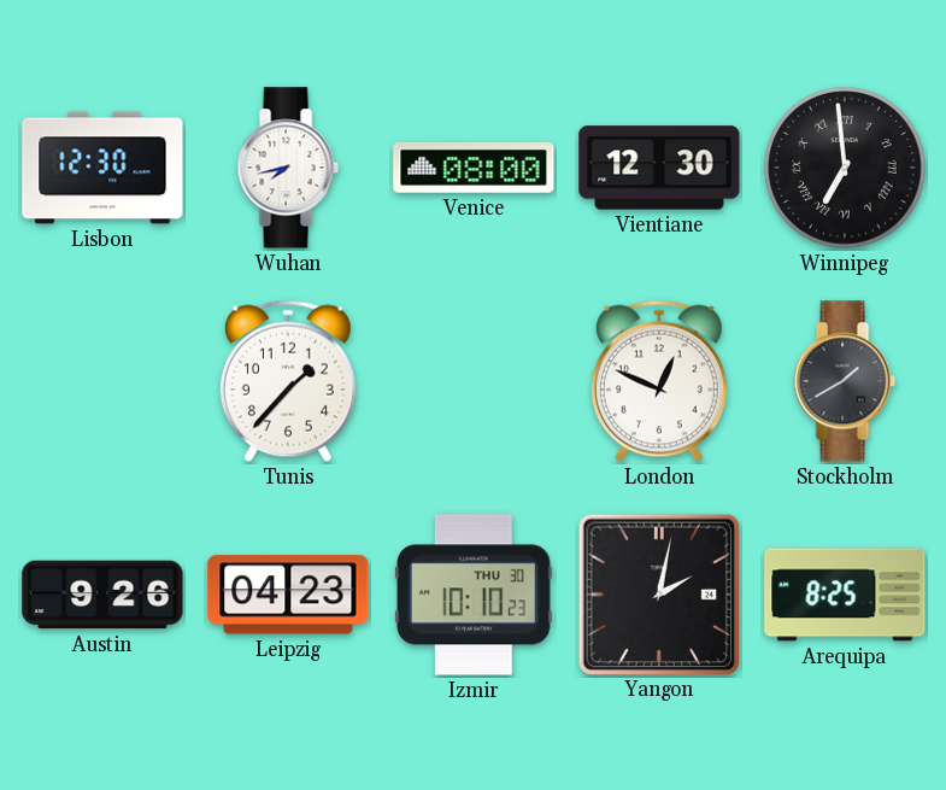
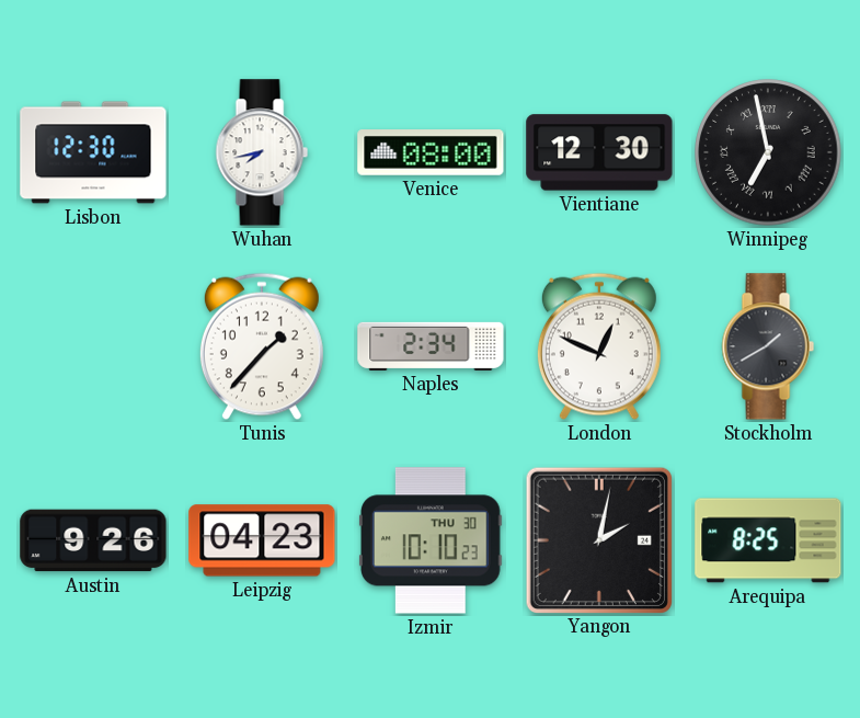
Winnipeg: 6:59 -> 6:58
Naples: none -> 2:34
